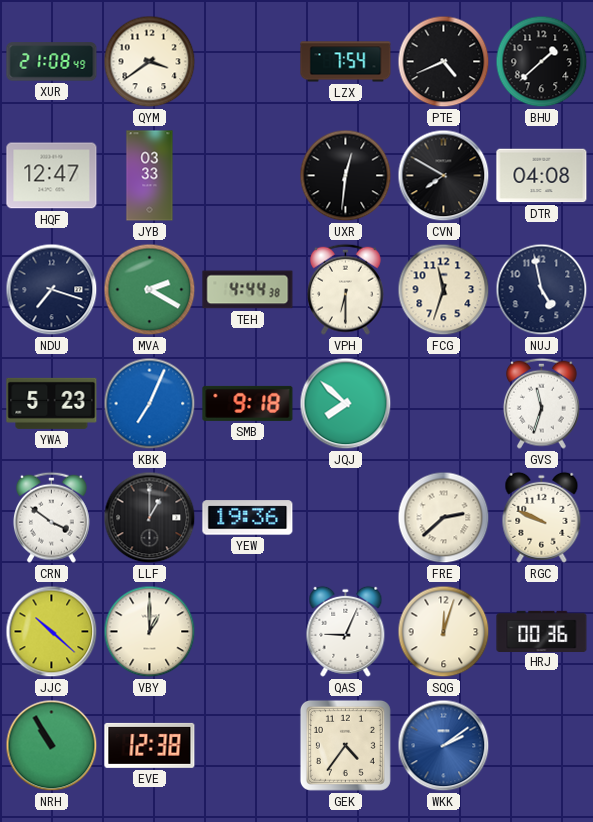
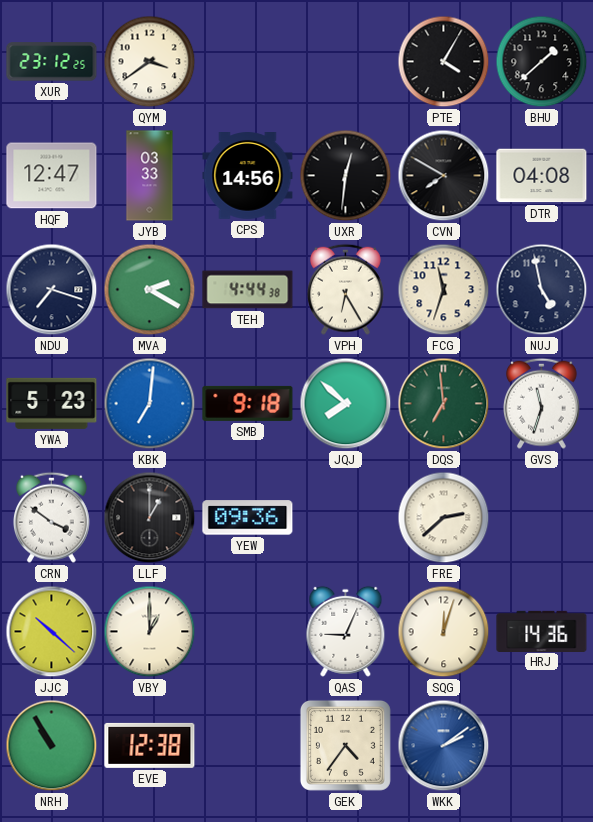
XUR: 21:08 -> 23:12
LZX: 7:54 -> none
PTE: 4:41 -> 4:05
CPS: none -> 14:56
VPH: 6:30 -> 6:25
KBK: 7:04 -> 7:01
DQS: none -> 6:59
YEW: 19:36 -> 09:36
RGC: 9:49 -> none
HRJ: 00:36 -> 14:36
